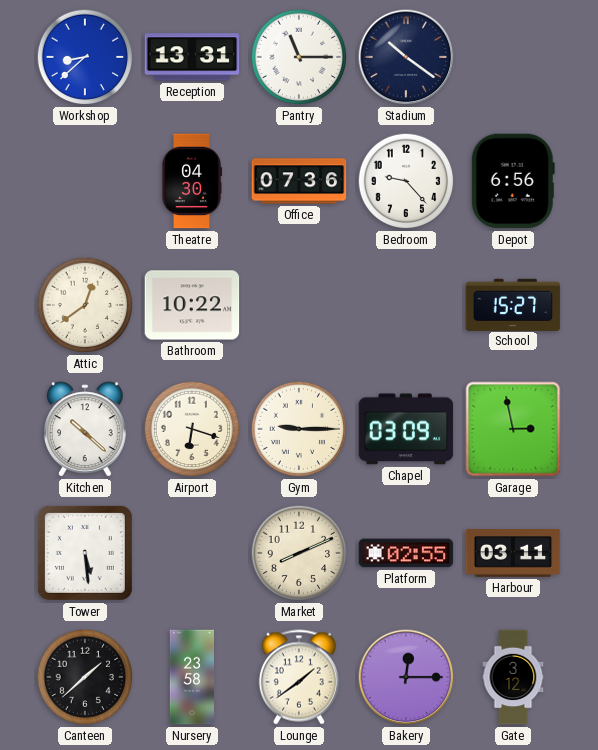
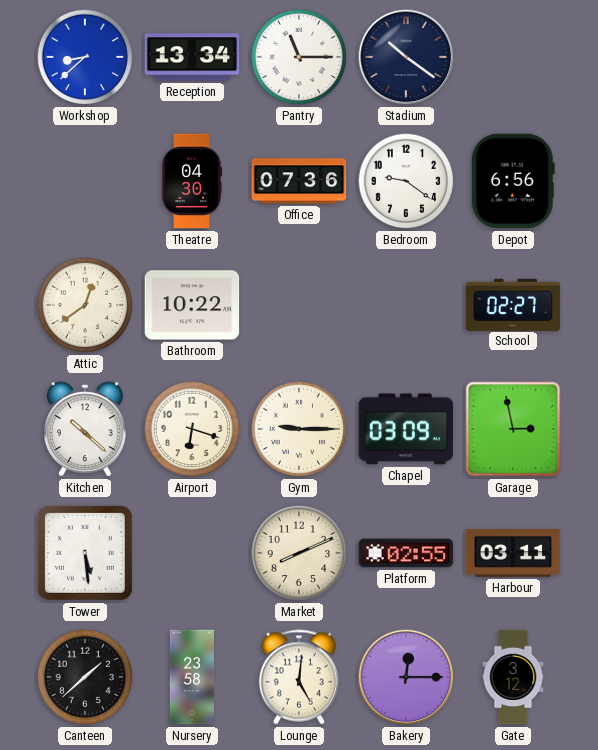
Reception: 13:31 -> 13:34
Bedroom: 9:23 -> 9:21
School: 15:27 -> 02:27
Lounge: 1:39 -> 5:01
